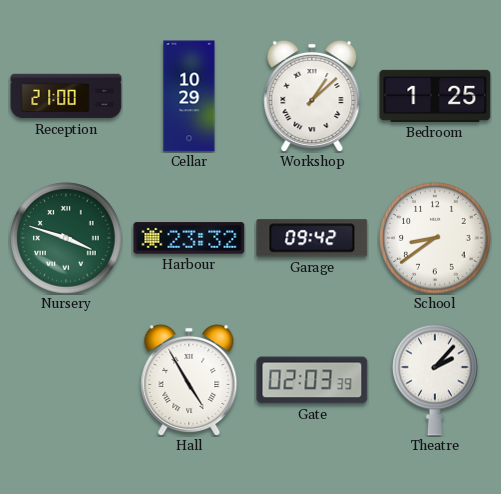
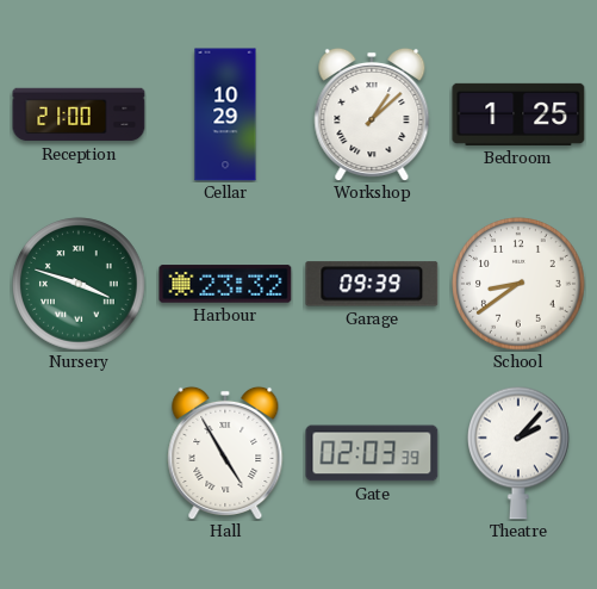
Garage: 09:42 -> 09:39
